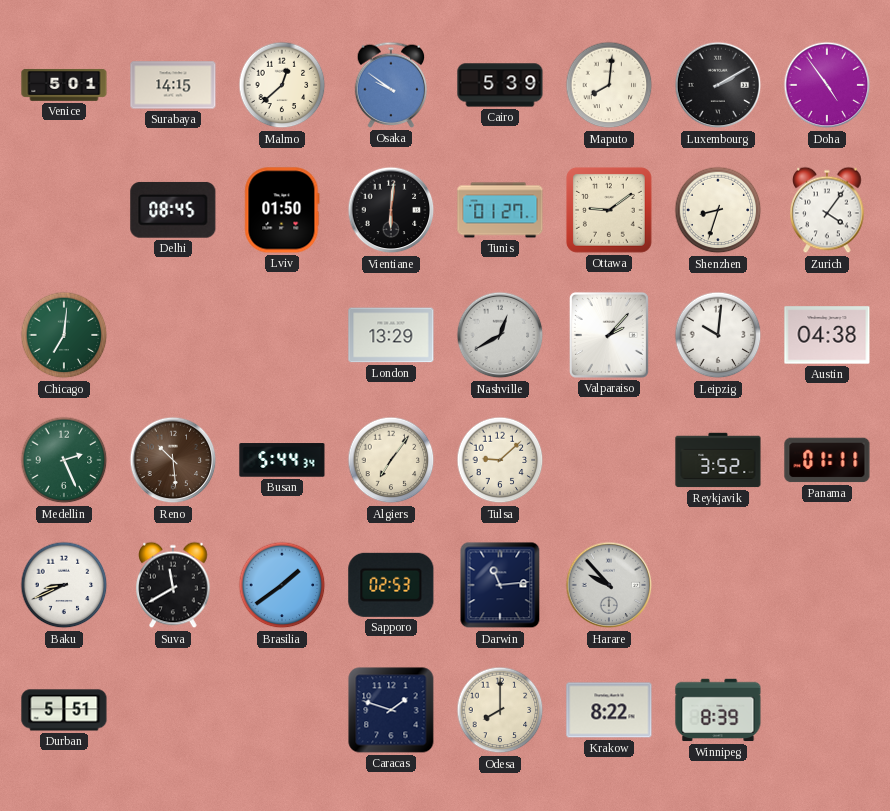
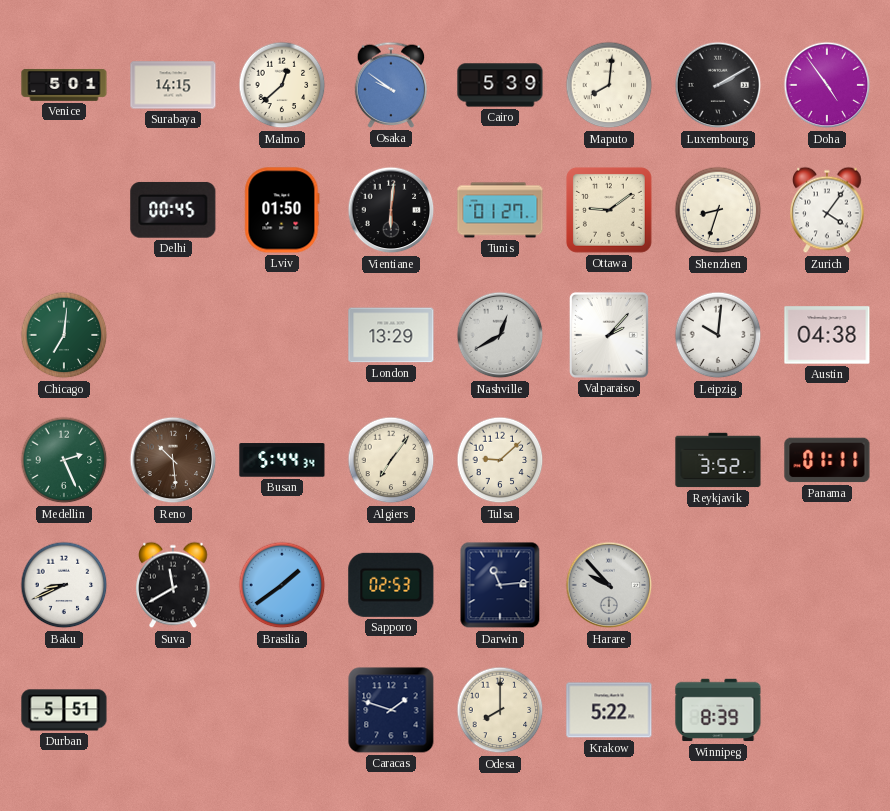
Delhi: 08:45 -> 00:45
Krakow: 8:22 -> 5:22
